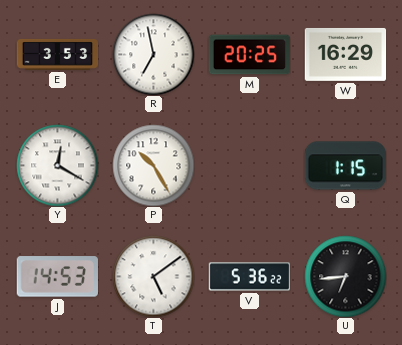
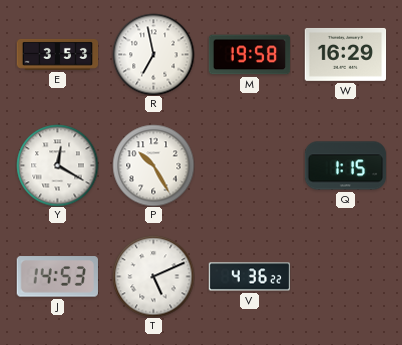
M: 20:25 -> 19:58
T: 5:09 -> 5:11
V: 5:36 -> 4:36
U: 6:44 -> none
